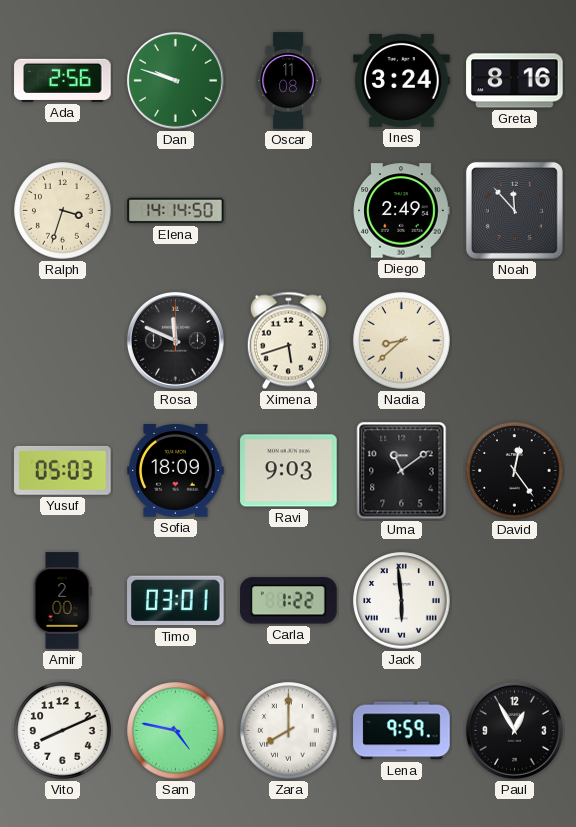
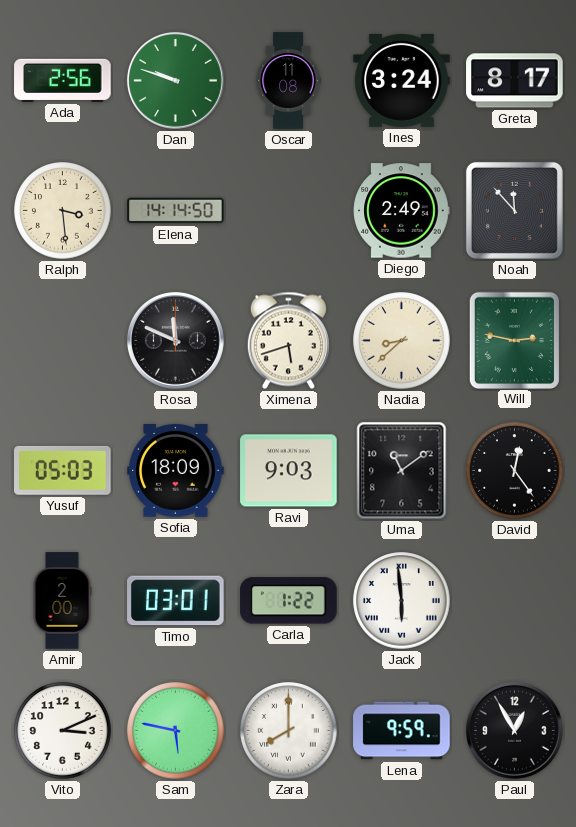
Greta: 8:16 -> 8:17
Ralph: 3:33 -> 3:29
Will: none -> 2:47
Vito: 8:11 -> 3:11
Sam: 4:47 -> 5:47
